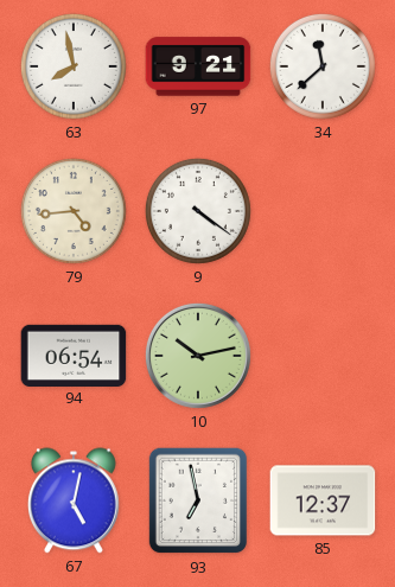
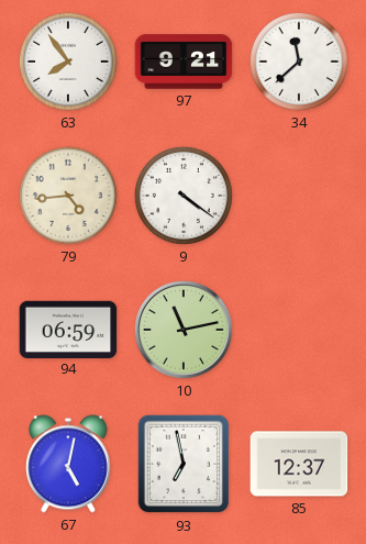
63: 7:58 -> 7:54
94: 06:54 -> 06:59
10: 10:13 -> 11:13
